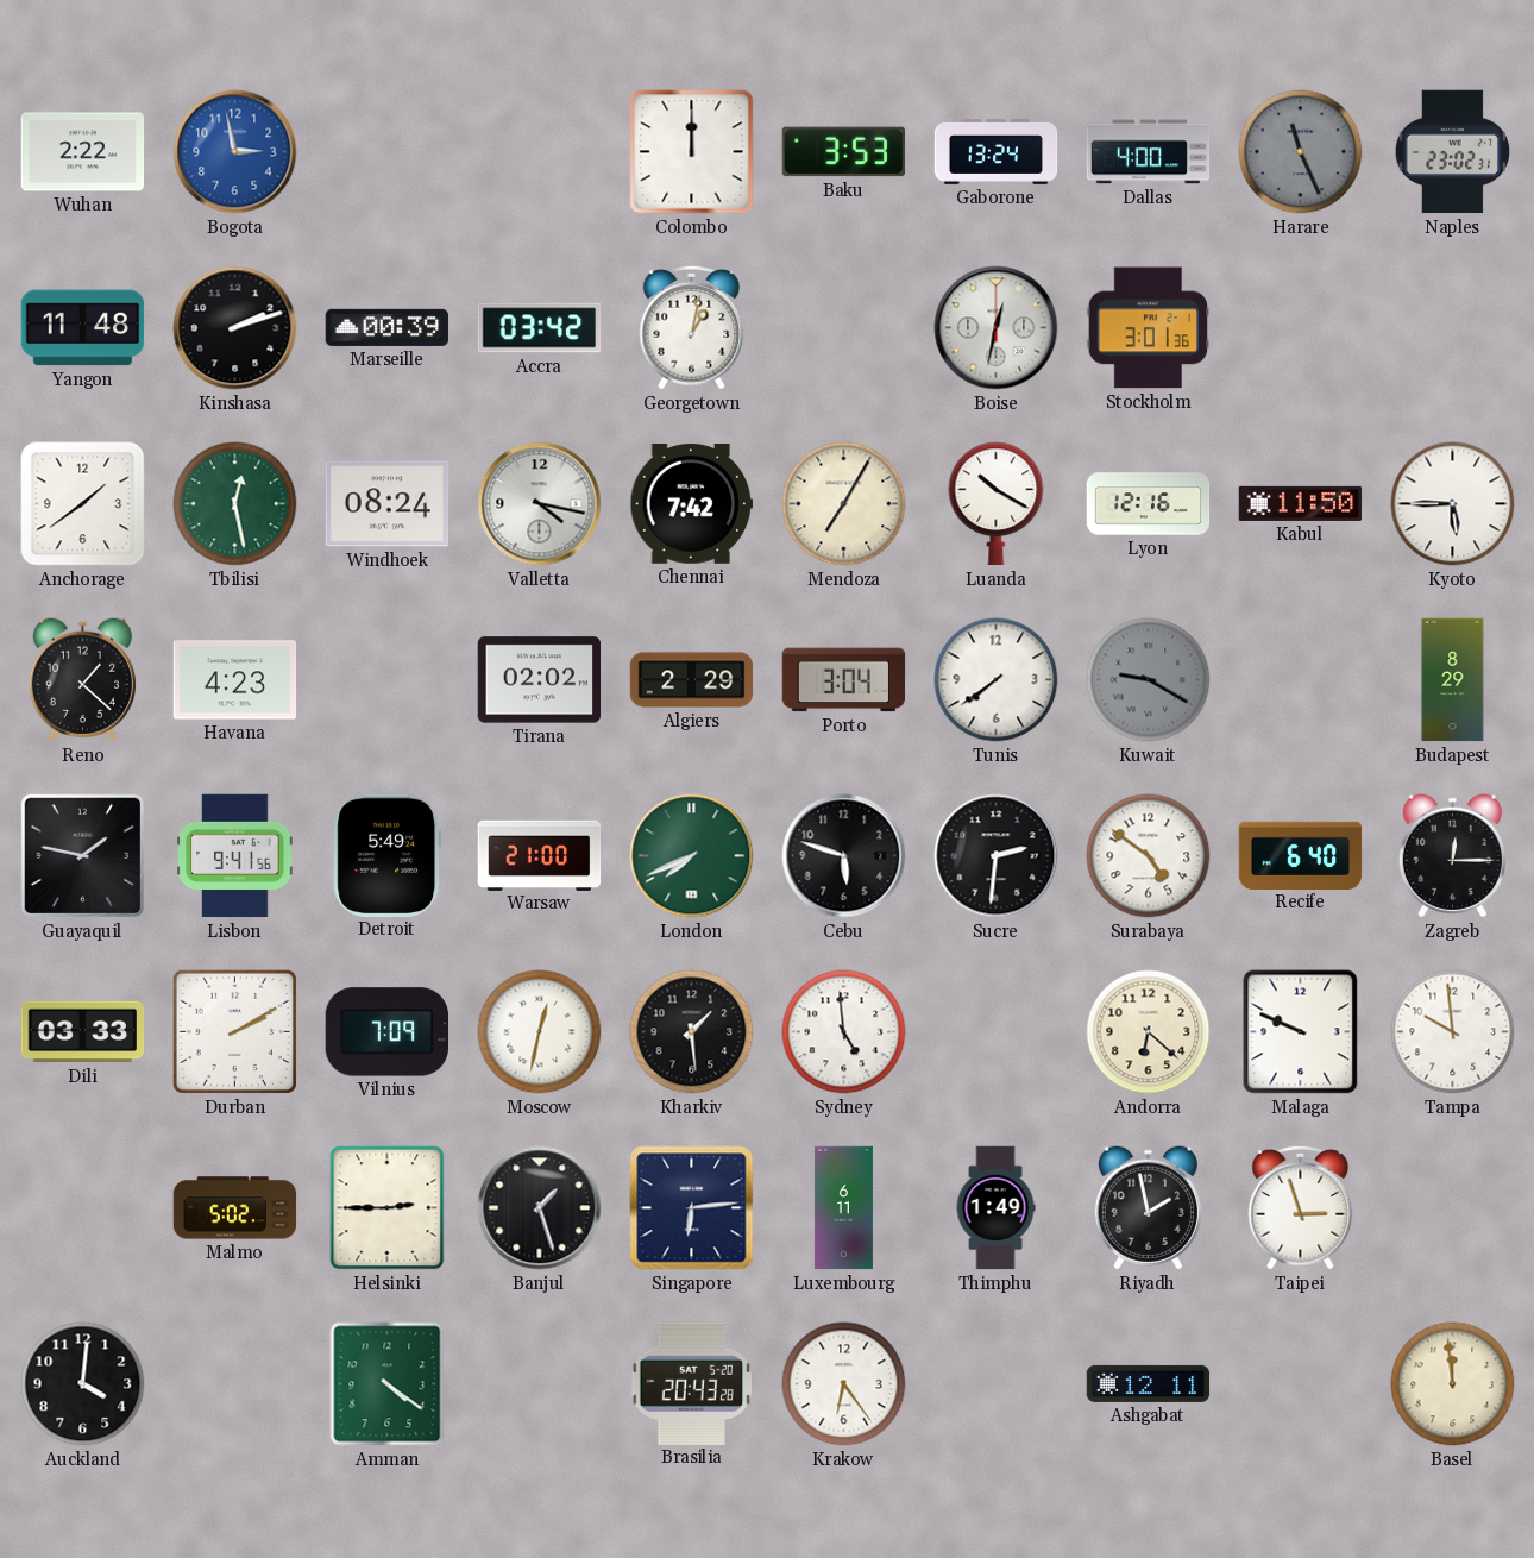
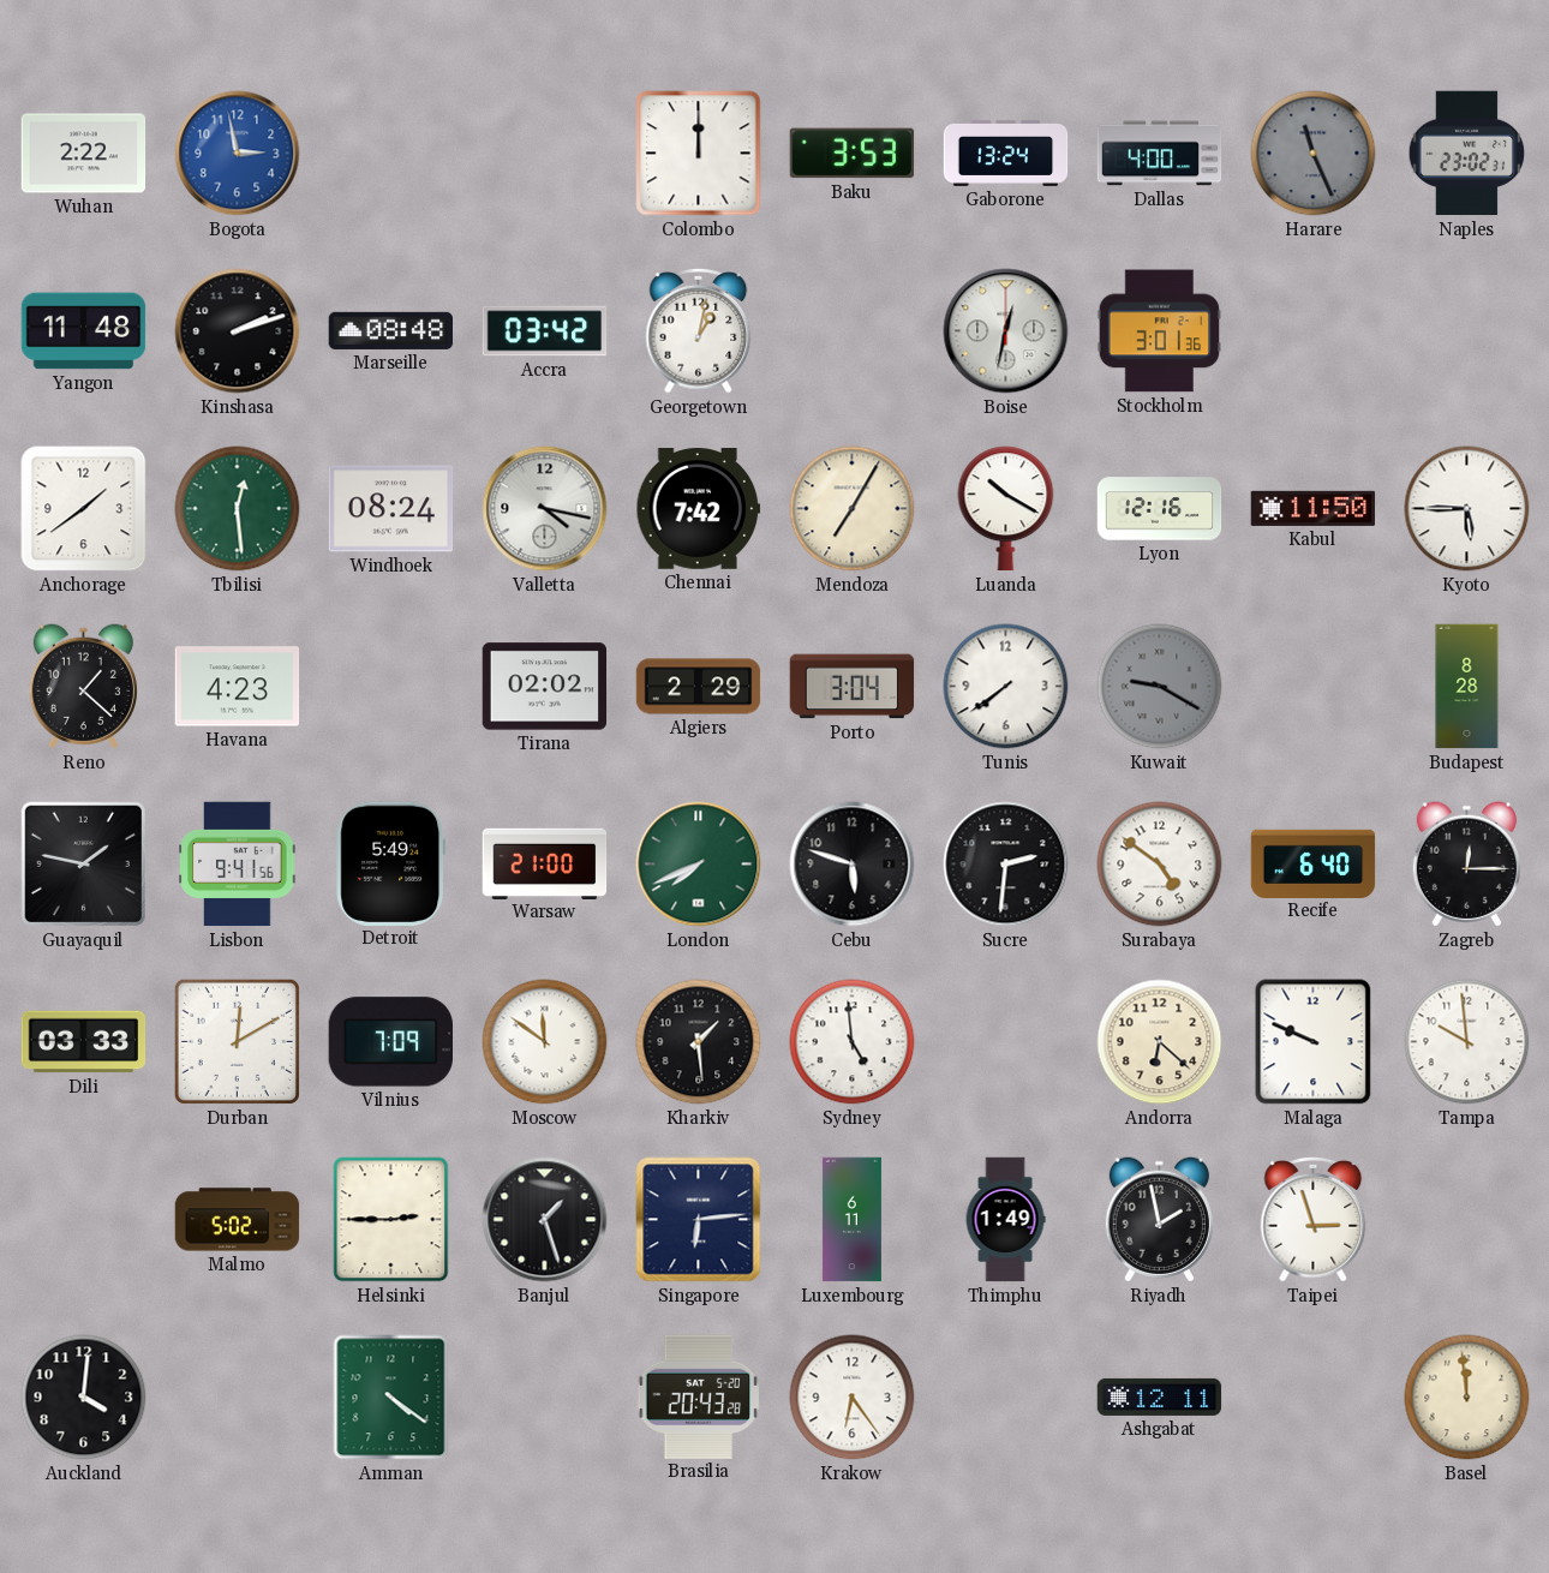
Marseille: 00:39 -> 08:48
Tbilisi: 12:28 -> 12:29
Budapest: 8:29 -> 8:28
Durban: 2:10 -> 12:10
Moscow: 12:32 -> 11:51
